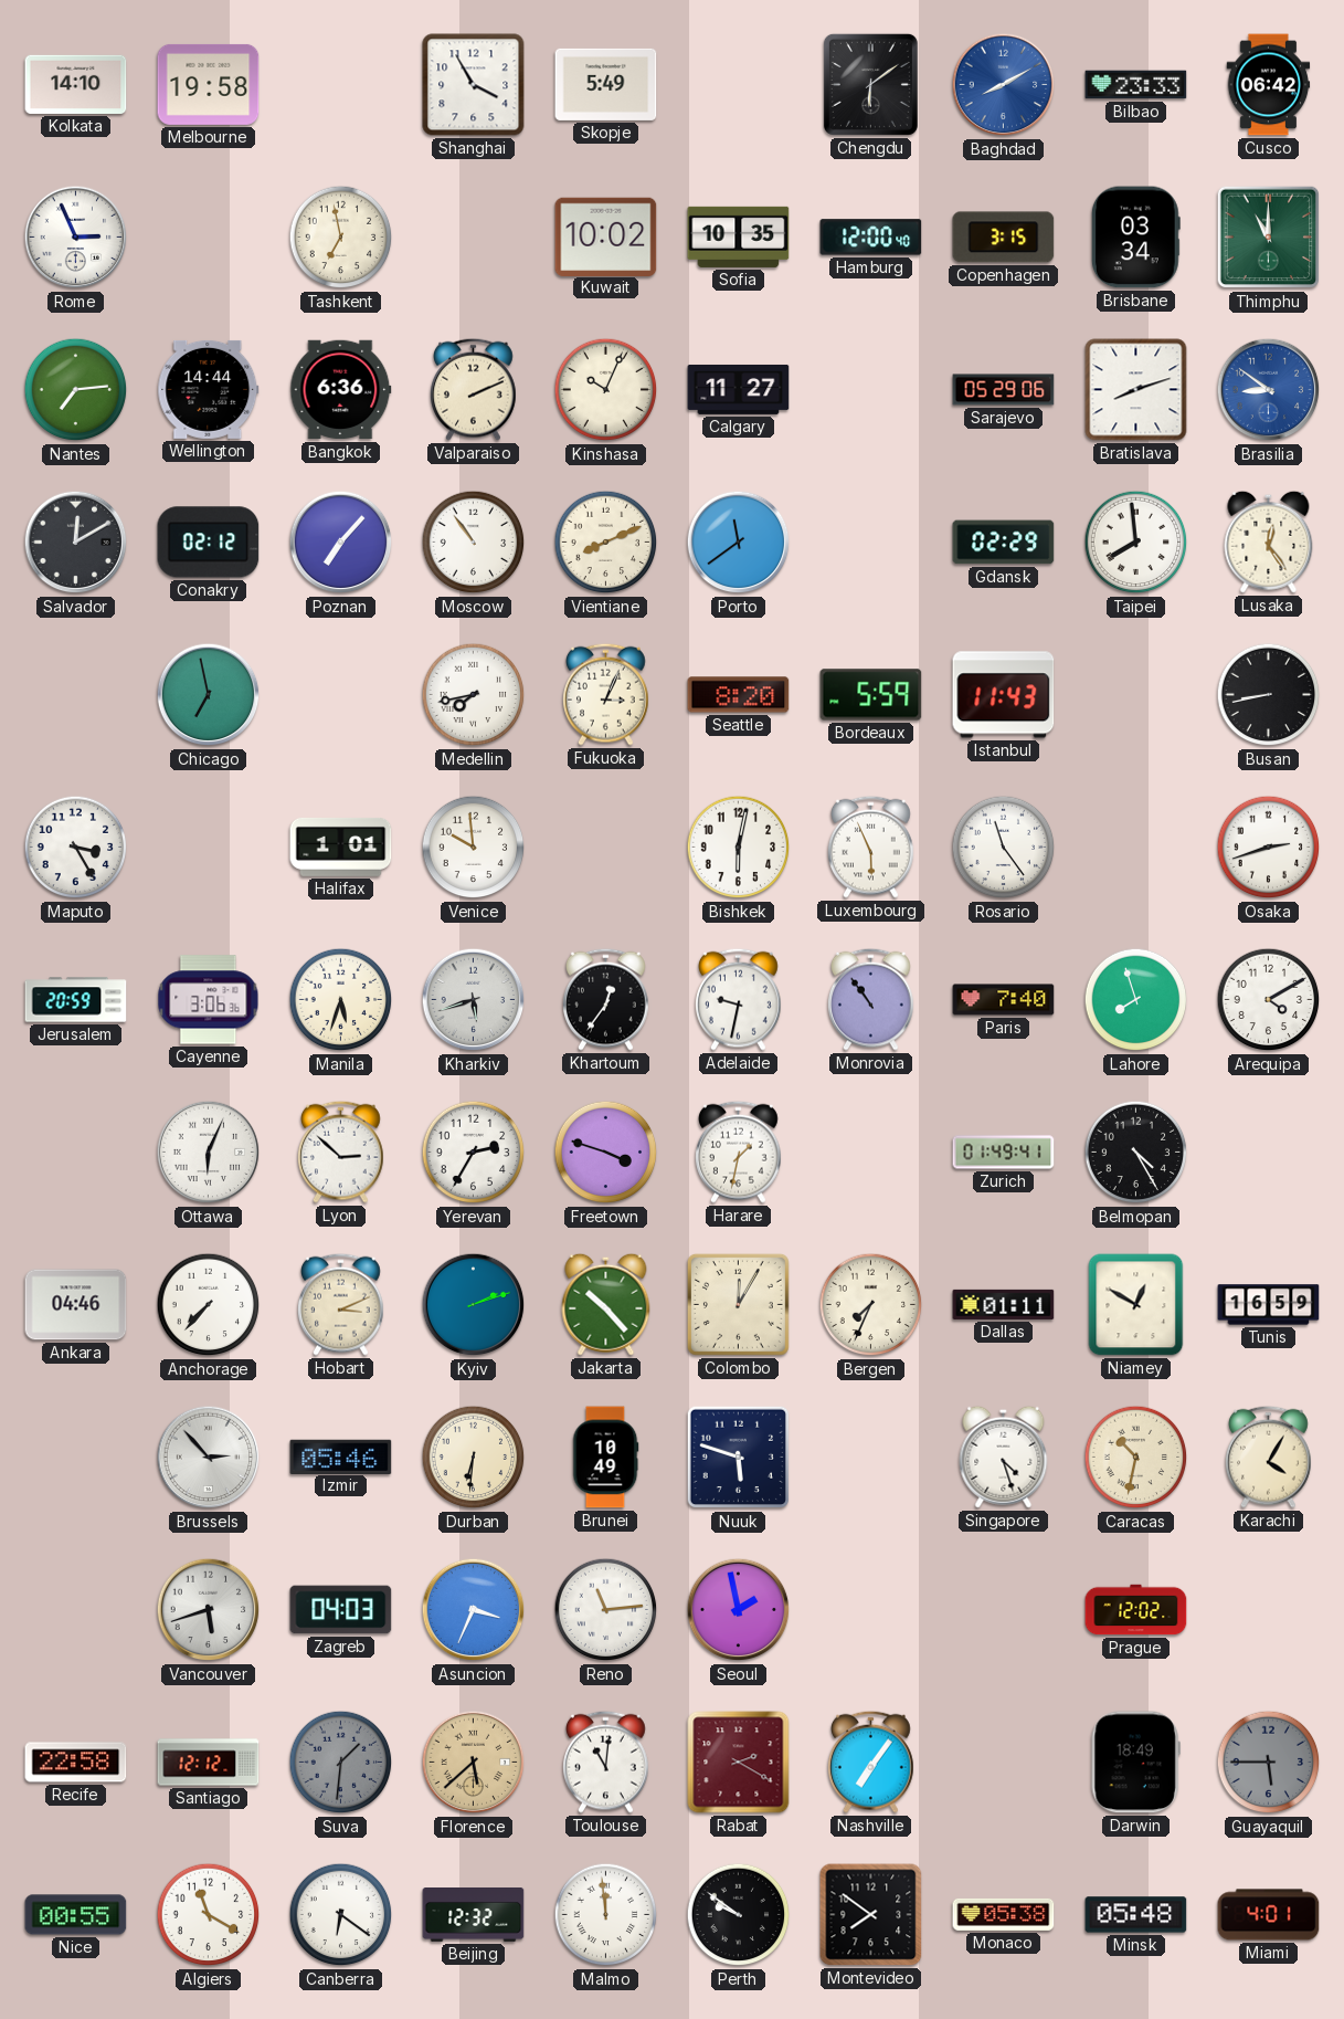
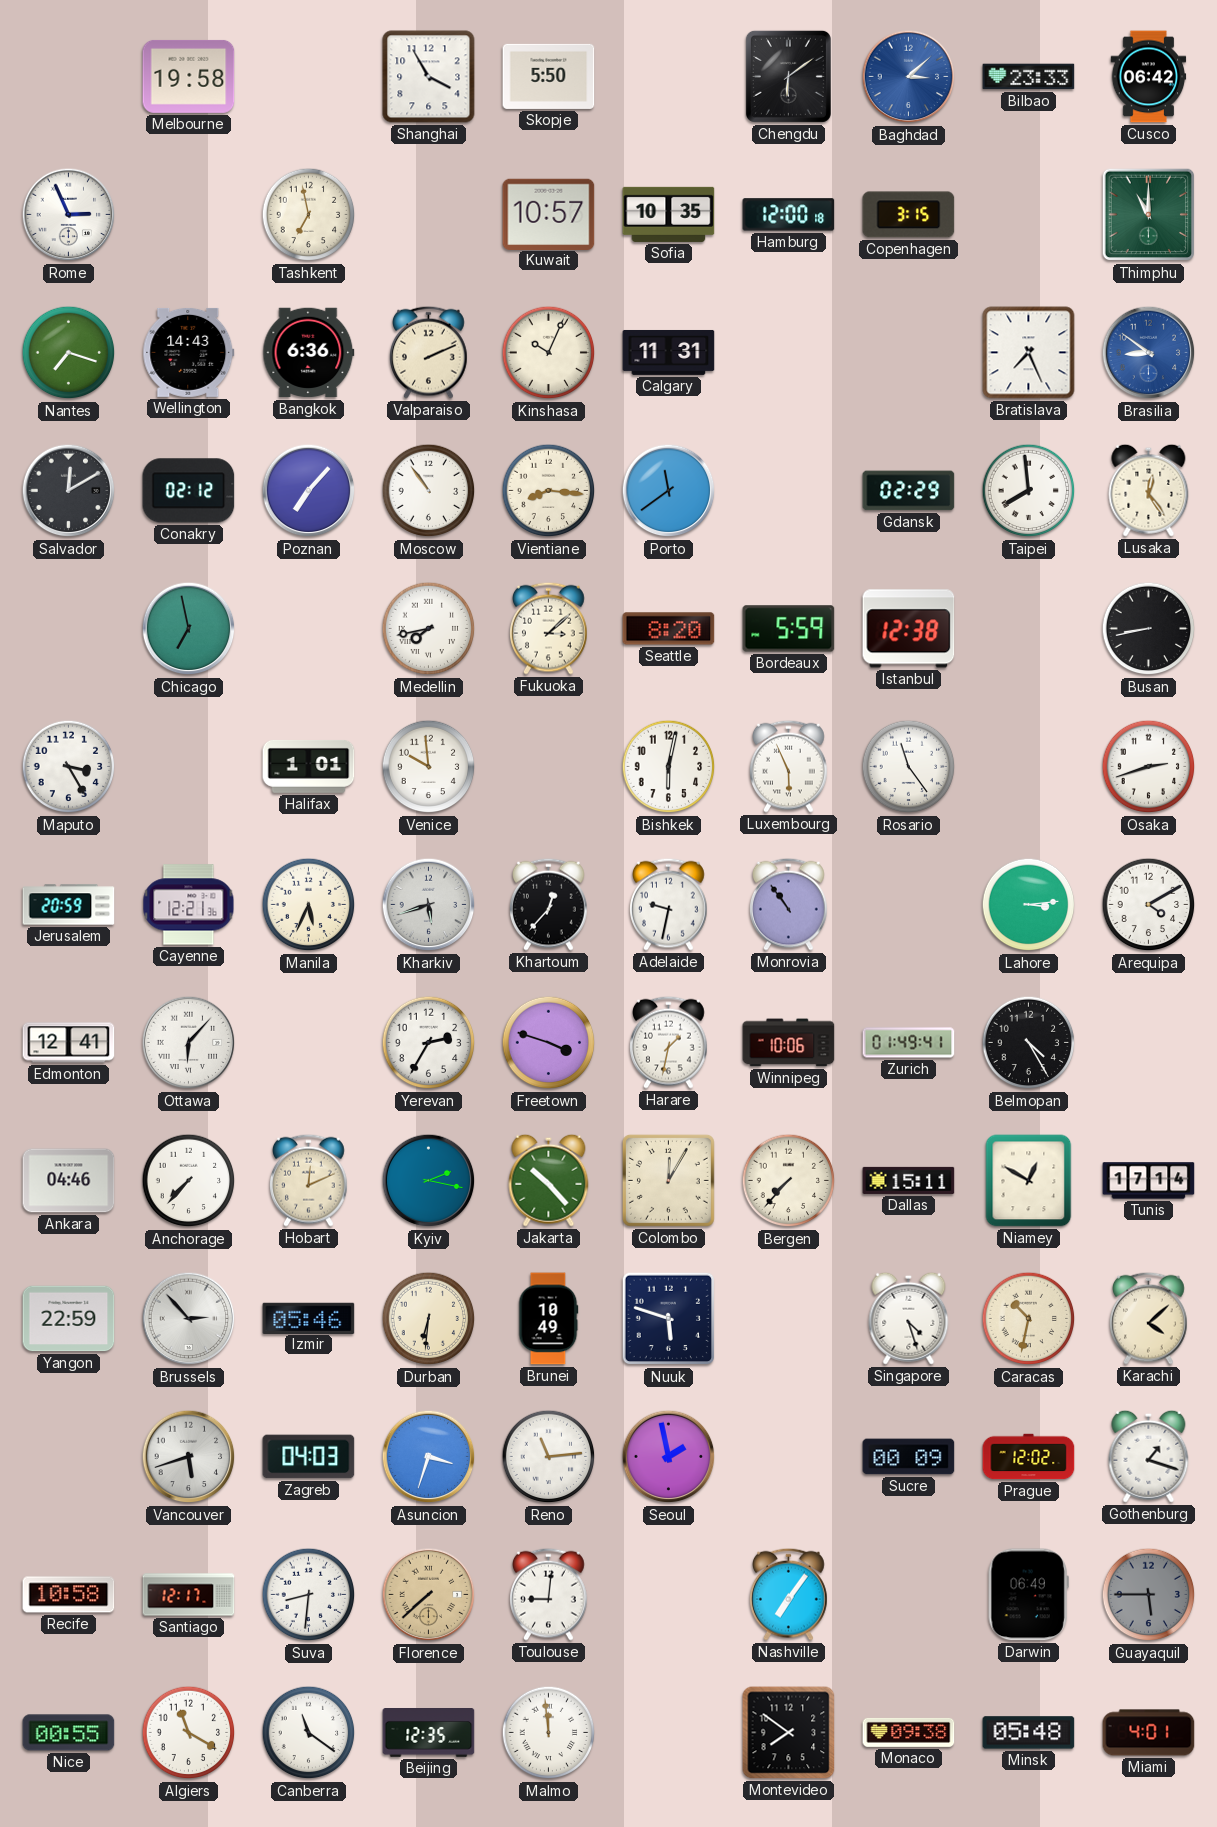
Kolkata: 14:10 -> none
Skopje: 5:49 -> 5:50
Baghdad: 8:10 -> 3:08
Kuwait: 10:02 -> 10:57
Hamburg: 12:00:40 -> 12:00:18
Brisbane: 03:34 -> none
Nantes: 7:14 -> 7:18
Wellington: 14:44 -> 14:43
Calgary: 11:27 -> 11:31
Sarajevo: 05:29 -> none
Bratislava: 8:12 -> 7:26
Vientiane: 8:11 -> 8:16
Fukuoka: 3:04 -> 3:08
Istanbul: 11:43 -> 12:38
Cayenne: 3:06 -> 12:21
Manila: 5:33 -> 5:34
Khartoum: 12:36 -> 12:37
Paris: 7:40 -> none
Lahore: 7:57 -> 3:14
Edmonton: none -> 12:41
Ottawa: 6:04 -> 6:07
Lyon: 2:52 -> none
Winnipeg: none -> 10:06
Hobart: 3:11 -> 12:11
Kyiv: 2:12 -> 2:17
Bergen: 7:34 -> 7:37
Dallas: 01:11 -> 15:11
Tunis: 16:59 -> 17:14
Yangon: none -> 22:59
Karachi: 4:05 -> 4:08
Asuncion: 3:34 -> 3:33
Sucre: none -> 00:09
Gothenburg: none -> 1:18
Recife: 22:58 -> 10:58
Santiago: 12:12 -> 12:17
Suva: 1:31 -> 8:31
Suva dial: grey -> white
Florence: 5:38 -> 7:38
Toulouse: 11:01 -> 9:01
Rabat: 2:20 -> none
Darwin: 18:49 -> 06:49
Canberra: 6:21 -> 11:21
Beijing: 12:32 -> 12:35
Perth: 9:51 -> none
Monaco: 05:38 -> 09:38
